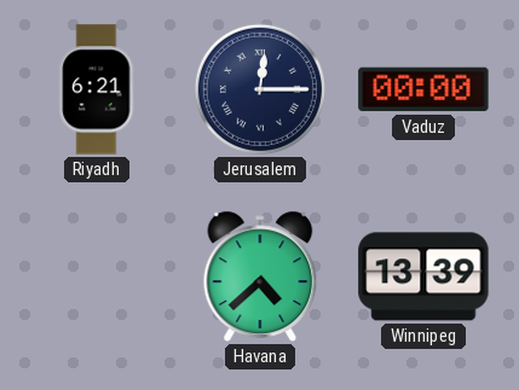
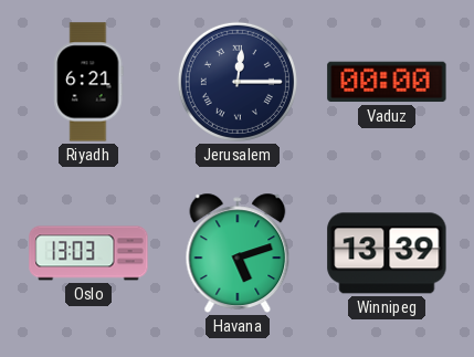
Oslo: none -> 13:03
Havana: 4:38 -> 5:12
